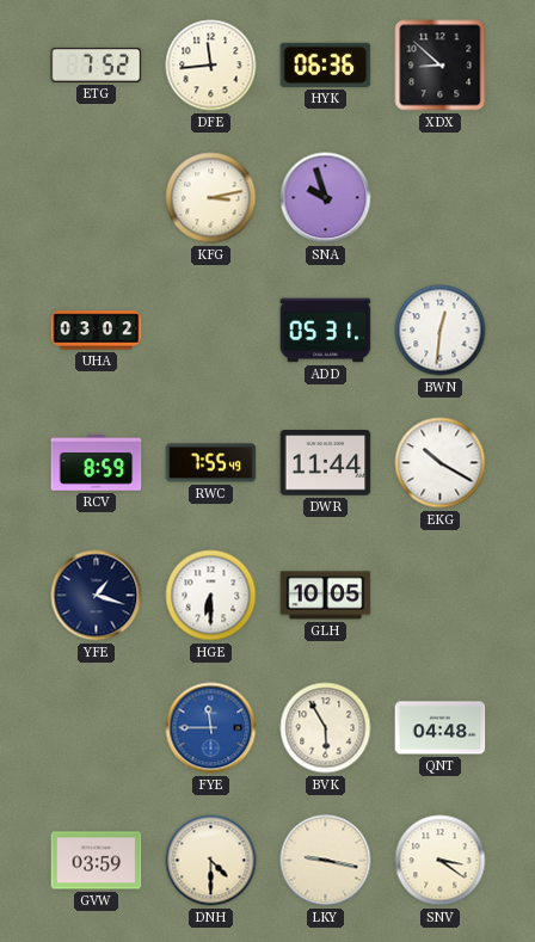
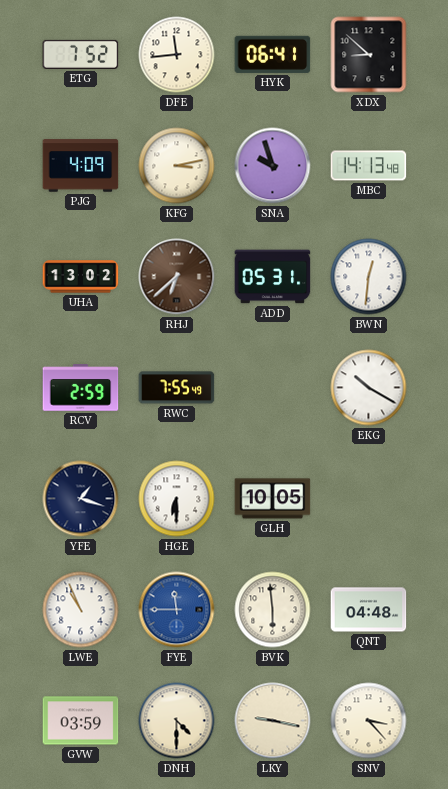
HYK: 06:36 -> 06:41
PJG: none -> 4:09
MBC: none -> 14:13
UHA: 03:02 -> 13:02
RHJ: none -> 6:38
RCV: 8:59 -> 2:59
DWR: 11:44 -> none
LWE: none -> 10:56
BVK: 5:55 -> 5:59
SNV: 3:21 -> 3:23
